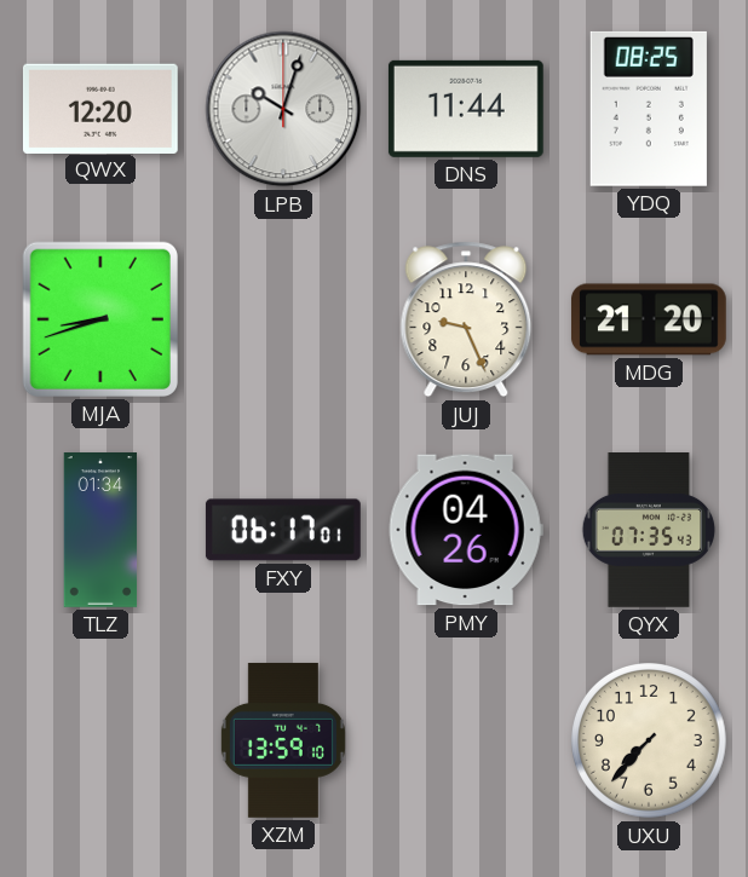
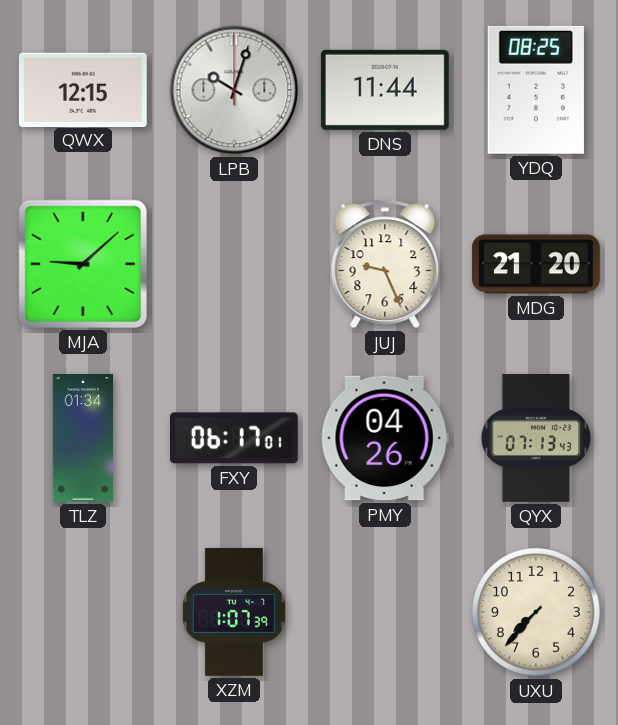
QWX: 12:20 -> 12:15
MJA: 8:42 -> 9:08
QYX: 07:35 -> 07:13
XZM: 13:59 -> 1:07
